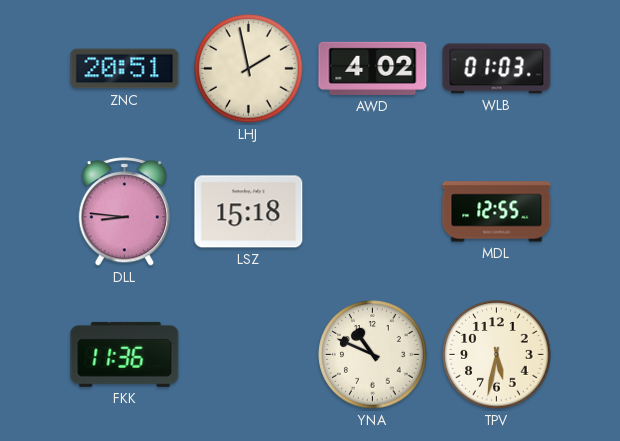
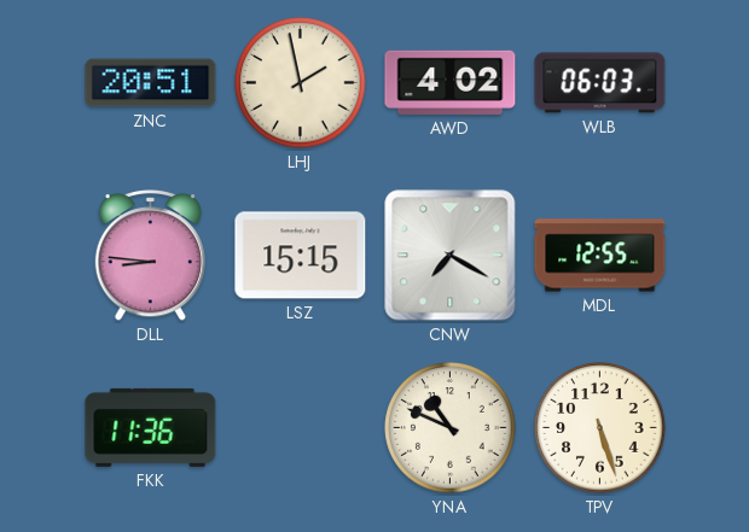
WLB: 01:03 -> 06:03
LSZ: 15:18 -> 15:15
CNW: none -> 7:20
TPV: 5:32 -> 5:27
